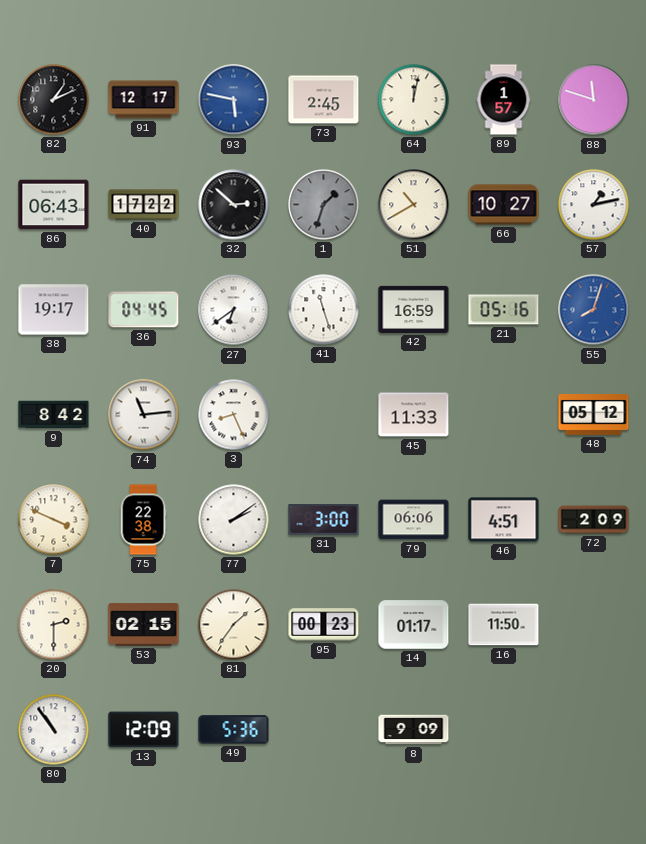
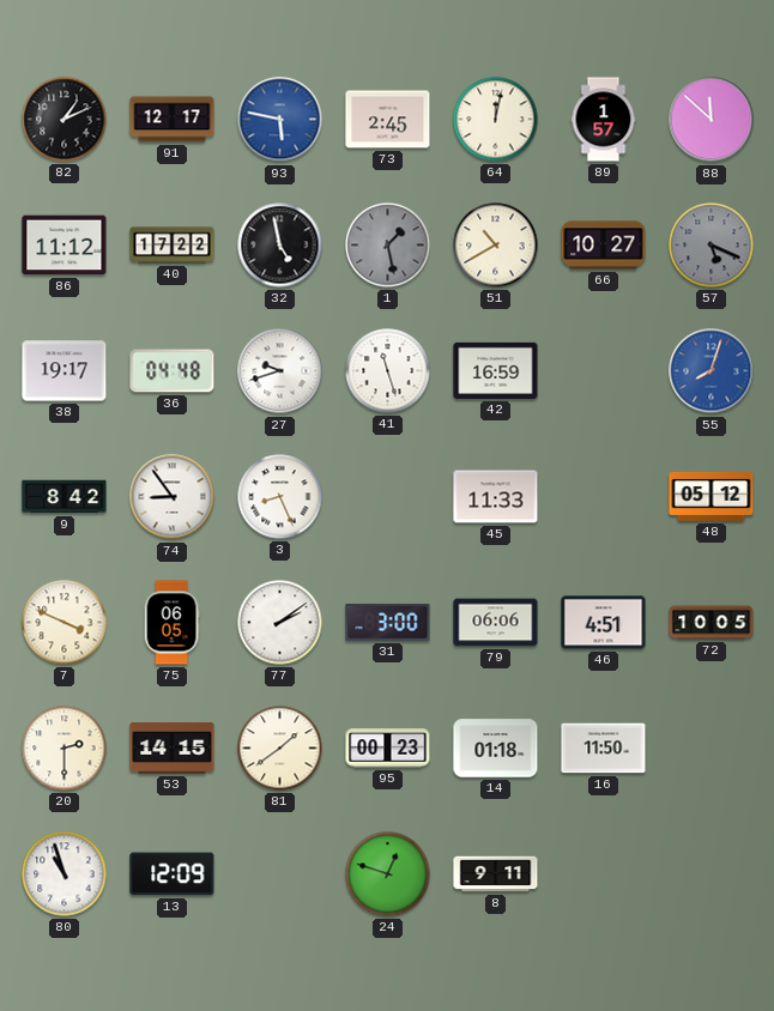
88: 11:48 -> 11:52
86: 06:43 -> 11:12
32: 2:52 -> 4:58
1: 1:33 -> 1:28
57: 1:13 -> 5:19
57 dial: white -> grey
36: 04:45 -> 04:48
27: 6:39 -> 9:42
21: 05:16 -> none
74: 11:14 -> 8:54
75: 22:38 -> 06:05
72: 2:09 -> 10:05
53: 02:15 -> 14:15
81: 1:36 -> 1:39
14: 01:17 -> 01:18
80: 10:54 -> 10:57
49: 5:36 -> none
24: none -> 12:48
8: 9:09 -> 9:11
